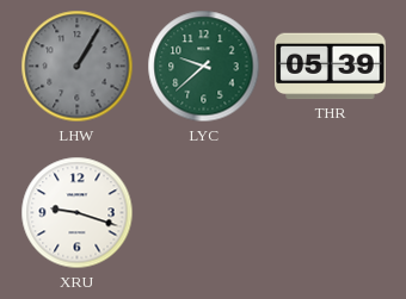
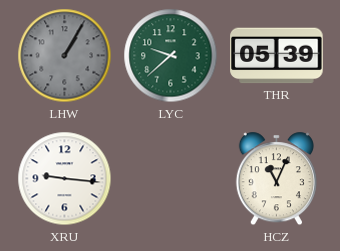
XRU: 9:18 -> 9:16
HCZ: none -> 11:04
